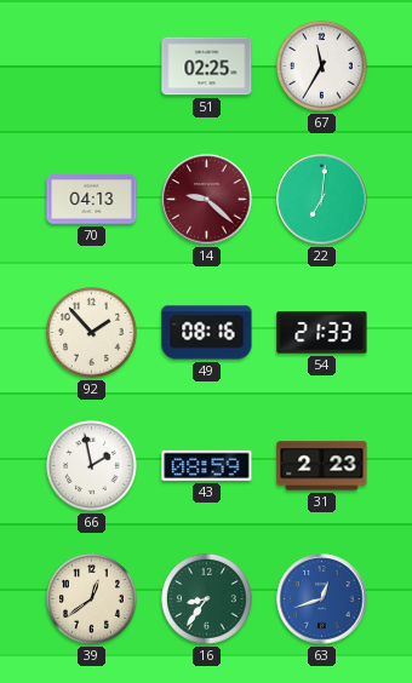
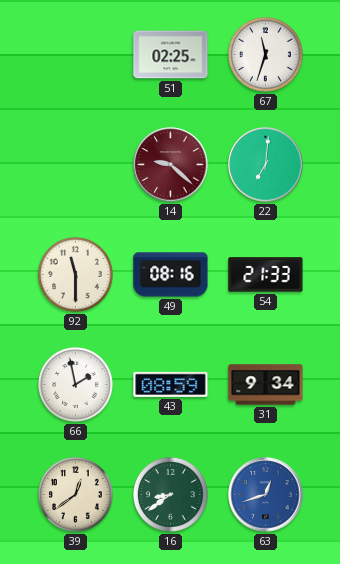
67: 11:35 -> 11:33
70: 04:13 -> none
92: 1:53 -> 11:30
31: 2:23 -> 9:34
16: 8:36 -> 8:39
